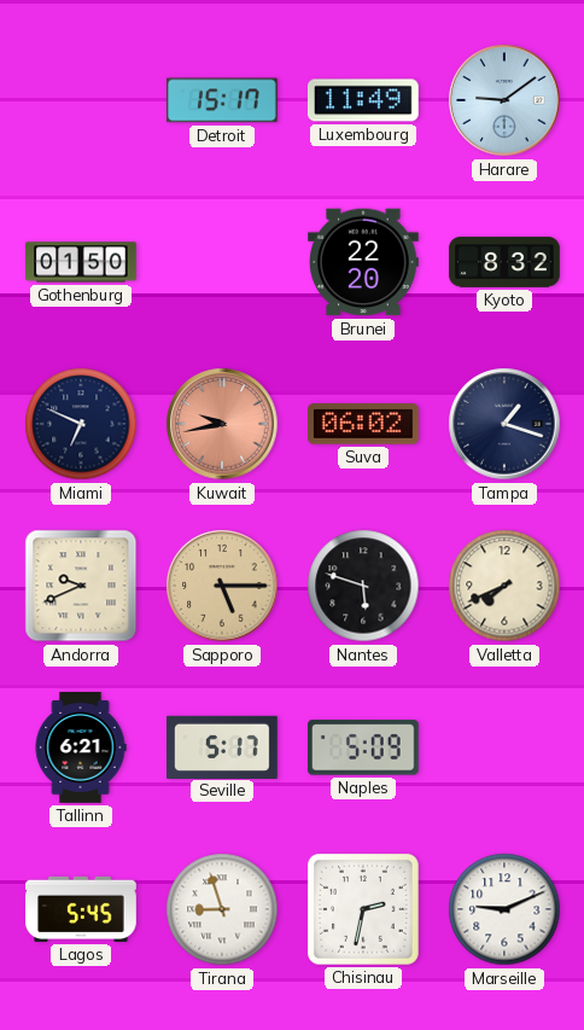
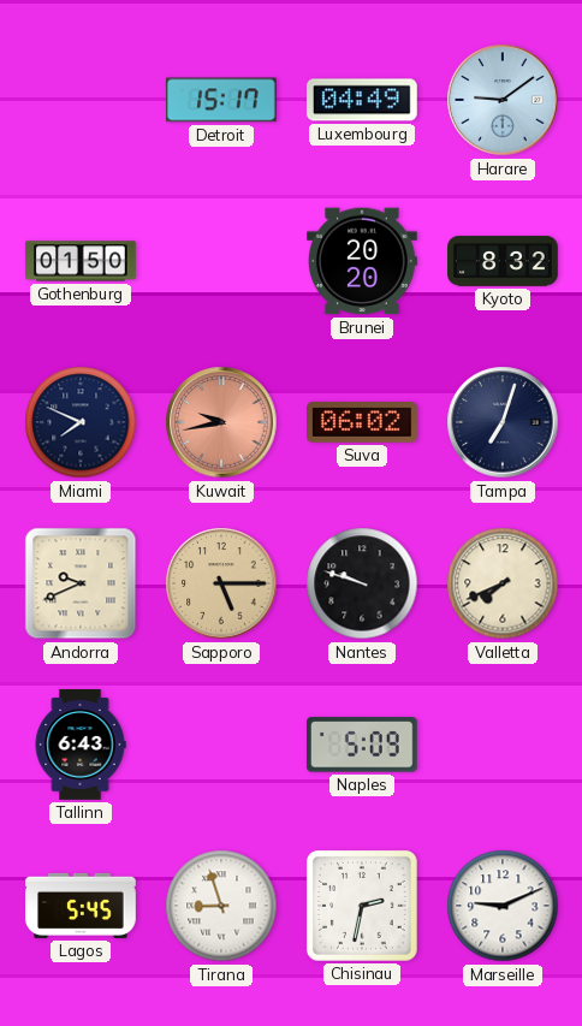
Luxembourg: 11:49 -> 04:49
Brunei: 22:20 -> 20:20
Miami: 6:49 -> 7:49
Tampa: 1:18 -> 7:03
Nantes: 5:48 -> 9:48
Tallinn: 6:21 -> 6:43
Seville: 5:17 -> none
